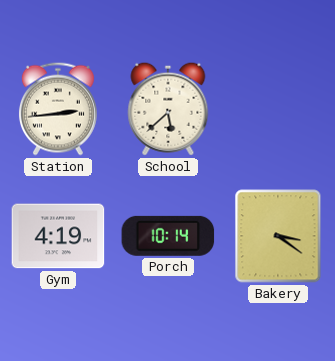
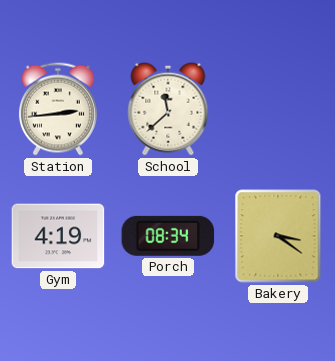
School: 5:38 -> 11:38
Porch: 10:14 -> 08:34
